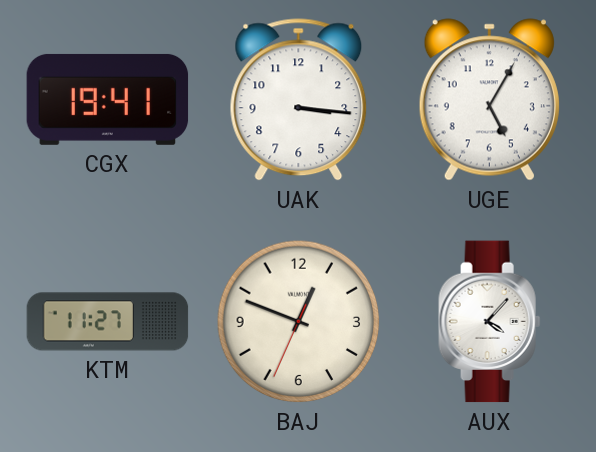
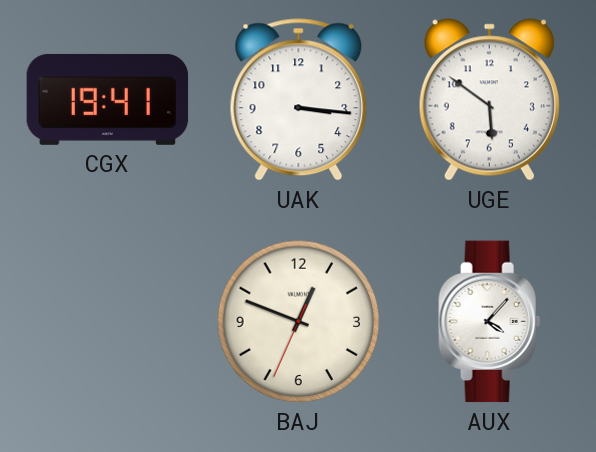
UGE: 5:05 -> 5:51
KTM: 11:27 -> none
